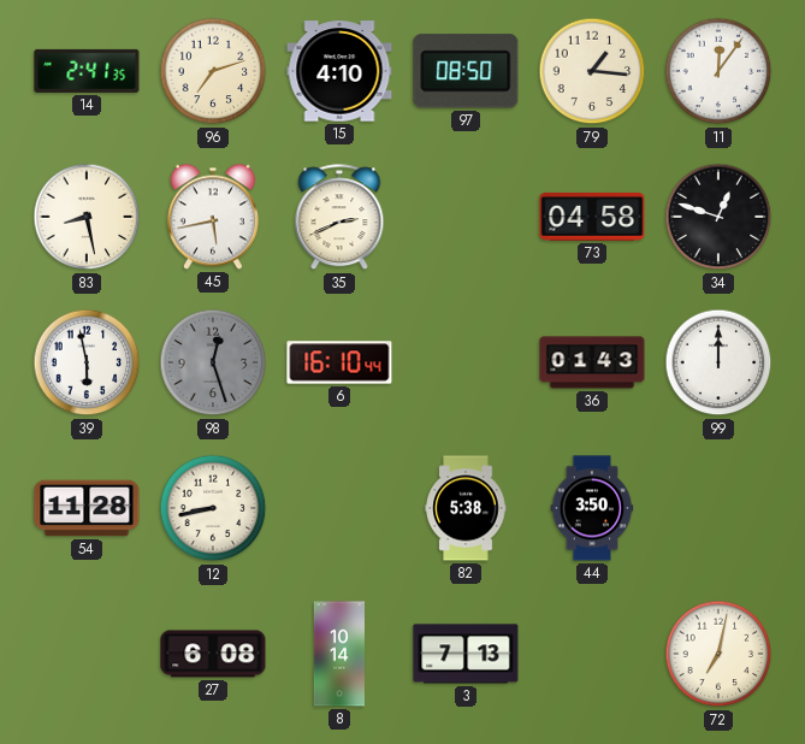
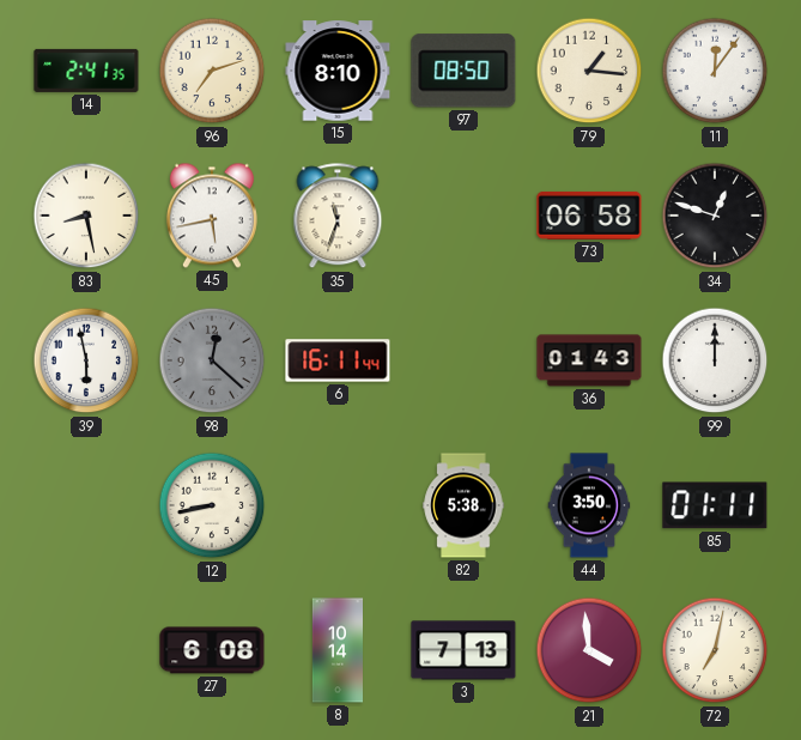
15: 4:10 -> 8:10
35: 2:41 -> 11:33
73: 04:58 -> 06:58
98: 12:27 -> 12:22
6: 16:10 -> 16:11
54: 11:28 -> none
85: none -> 01:11
21: none -> 3:59
